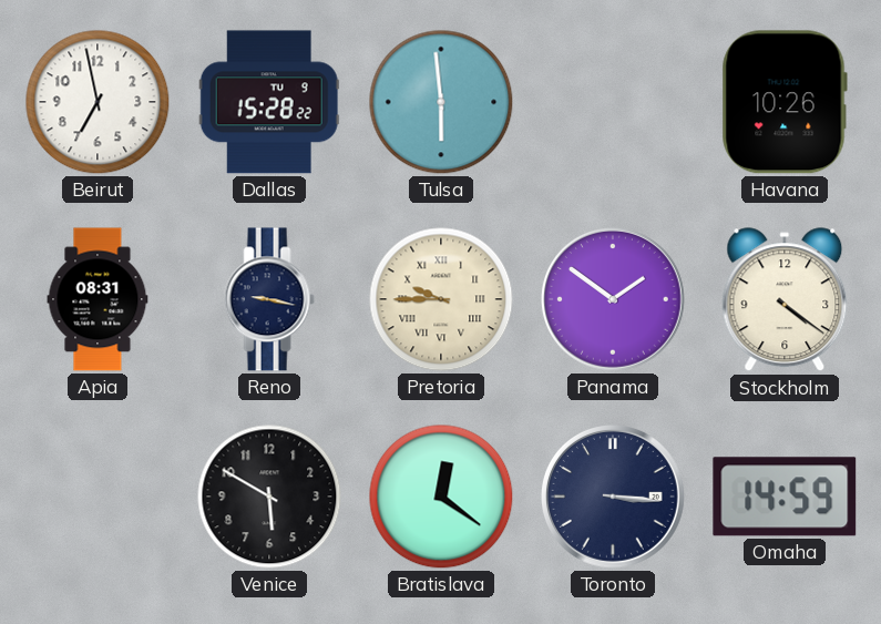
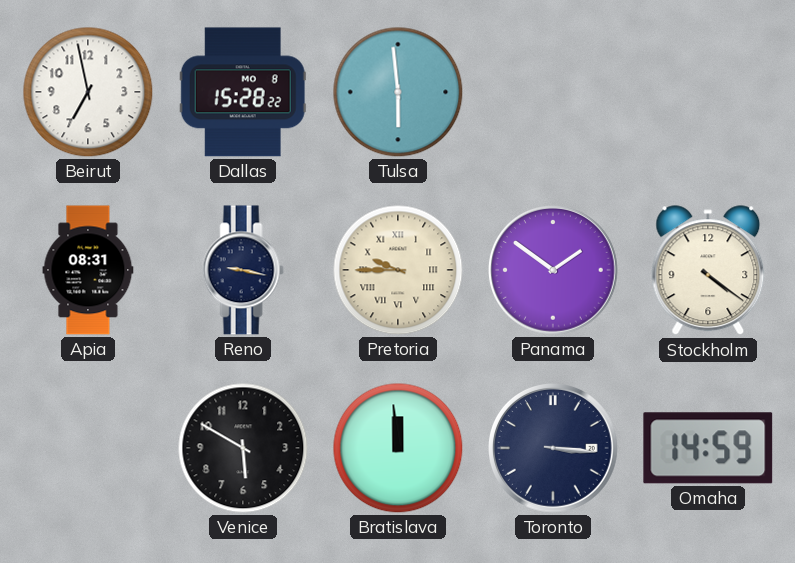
Dallas date: TU 9 -> MO 8
Havana: 10:26 -> none
Bratislava: 12:21 -> 11:59
